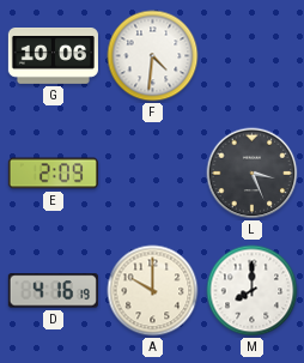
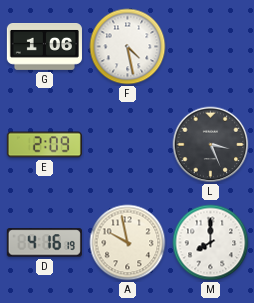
G: 10:06 -> 1:06
F: 4:31 -> 4:28
A: 10:00 -> 9:58
